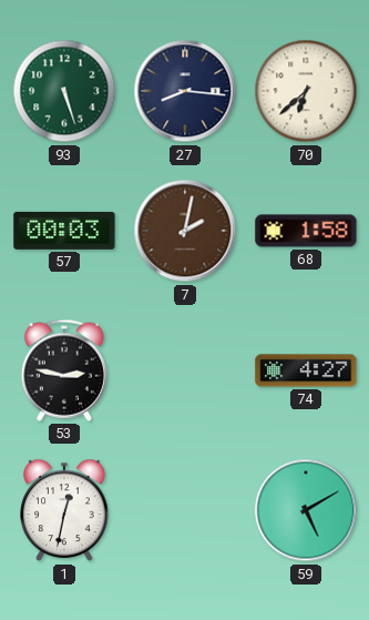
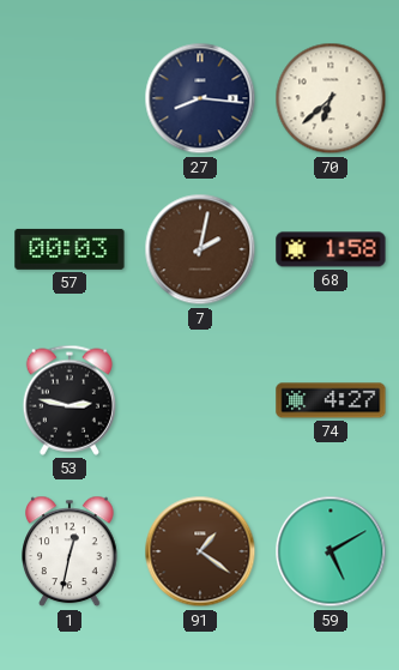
93: 5:27 -> none
91: none -> 1:21
